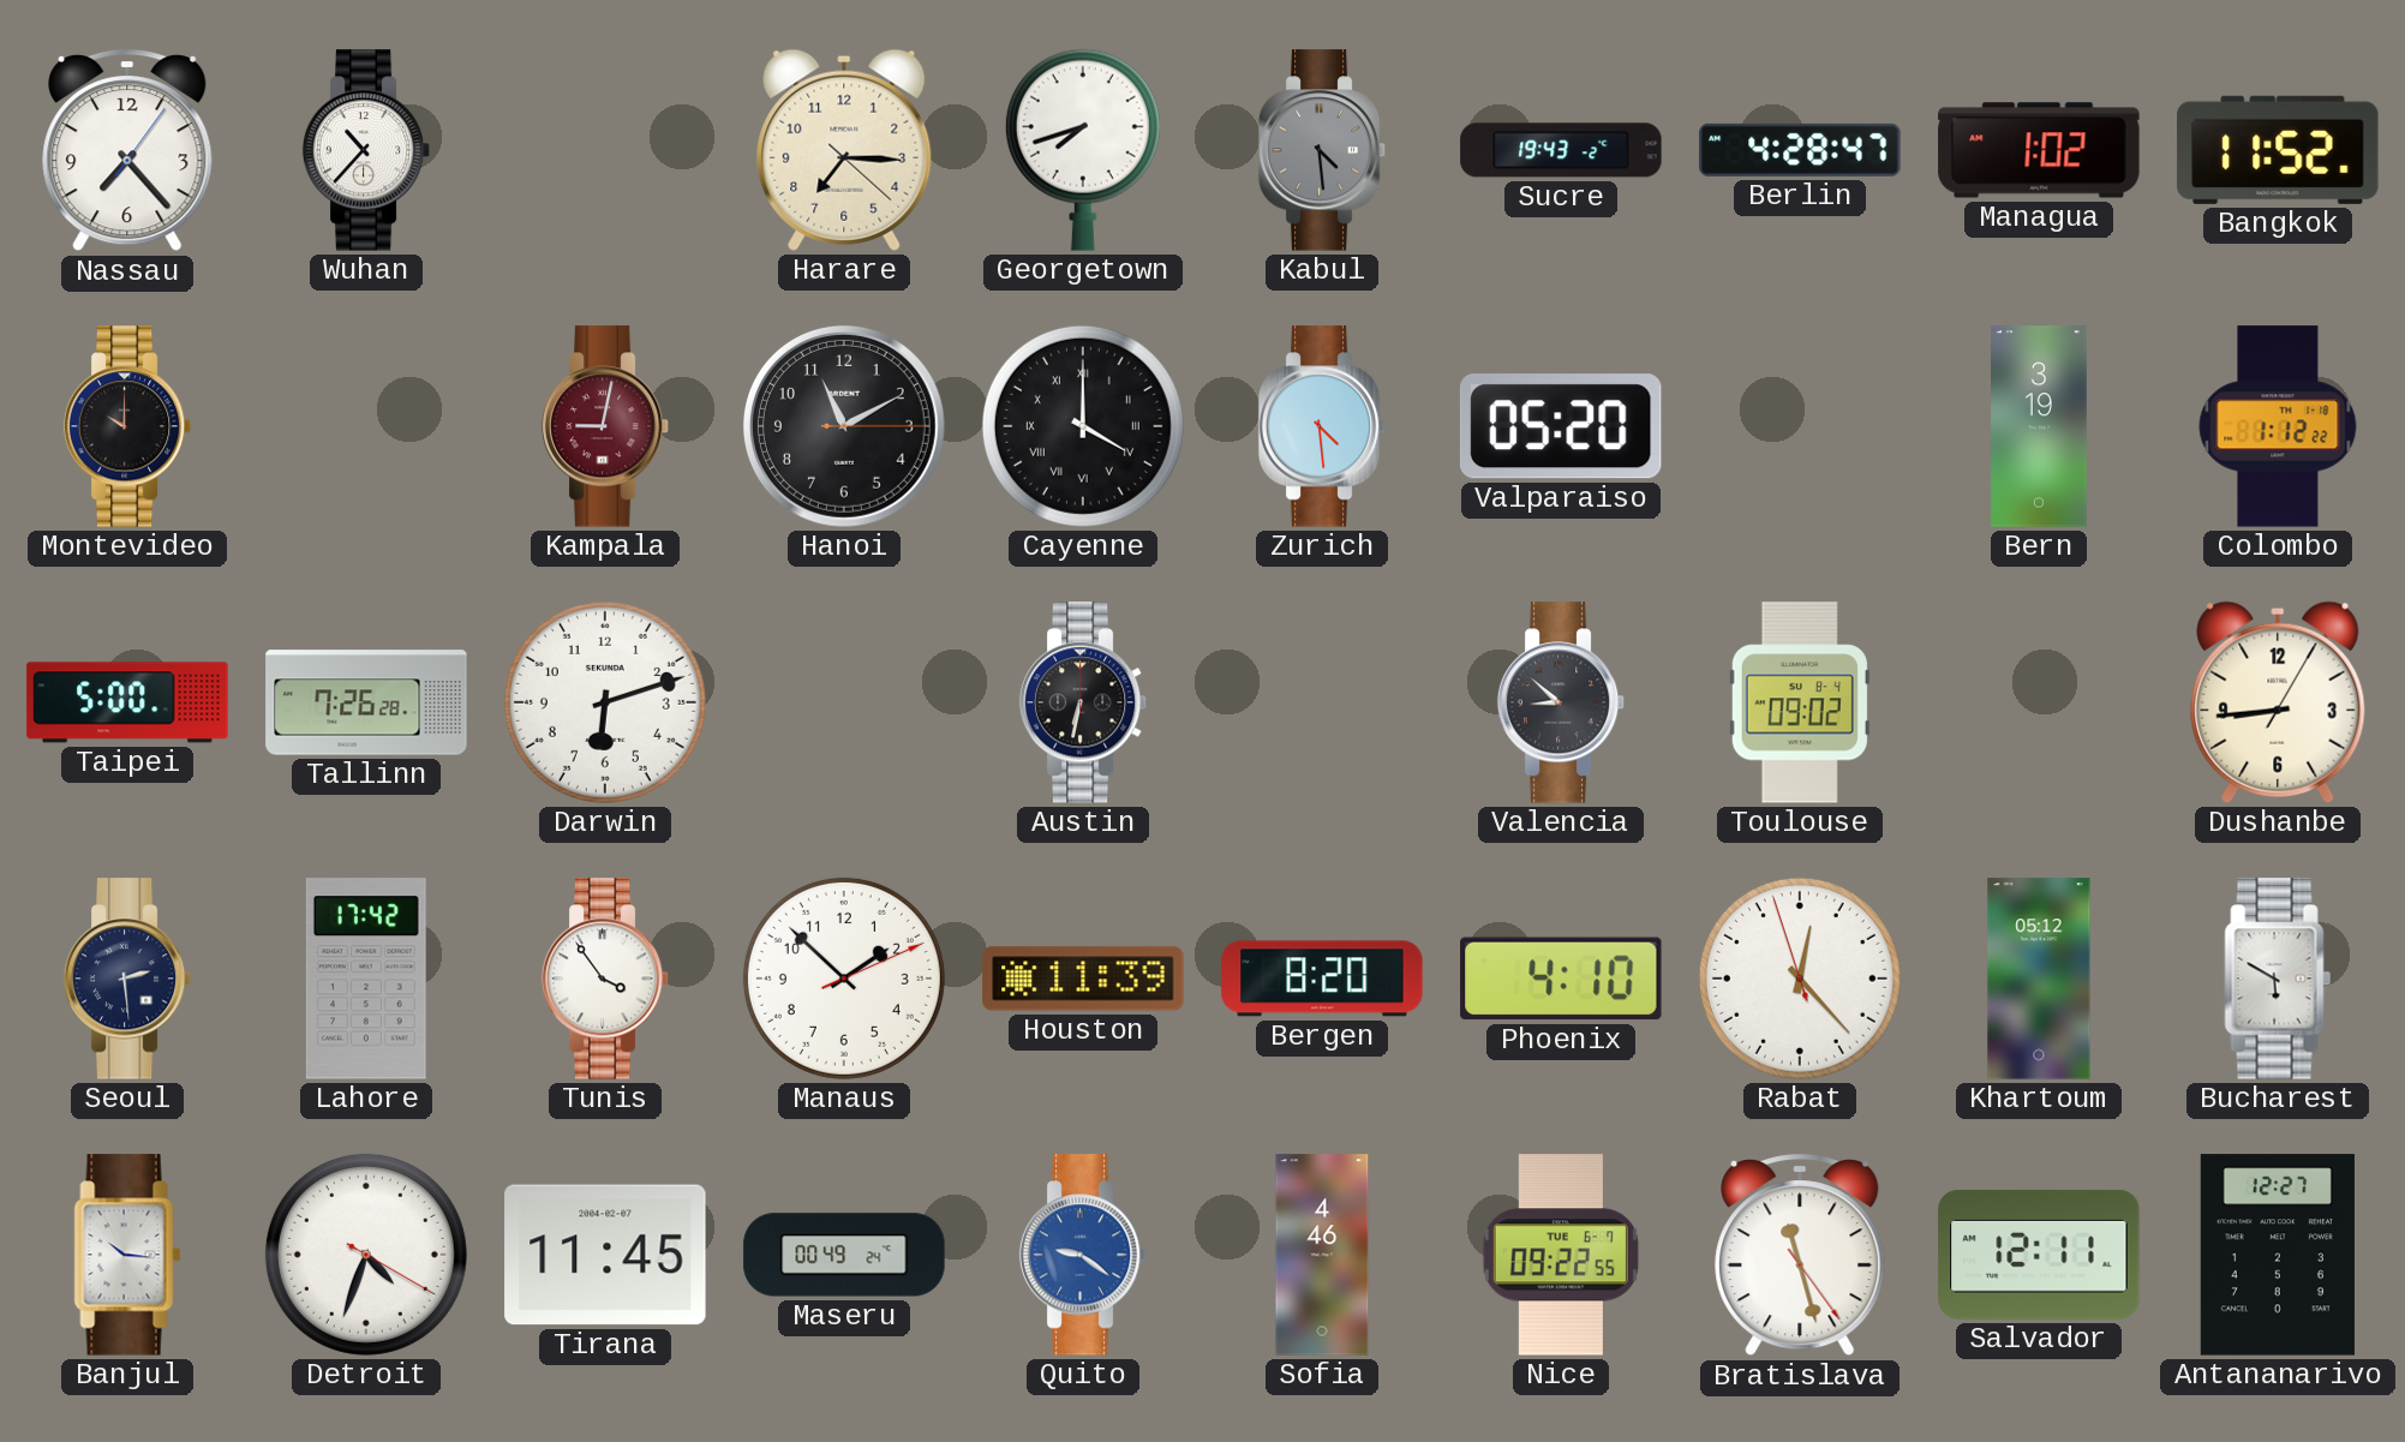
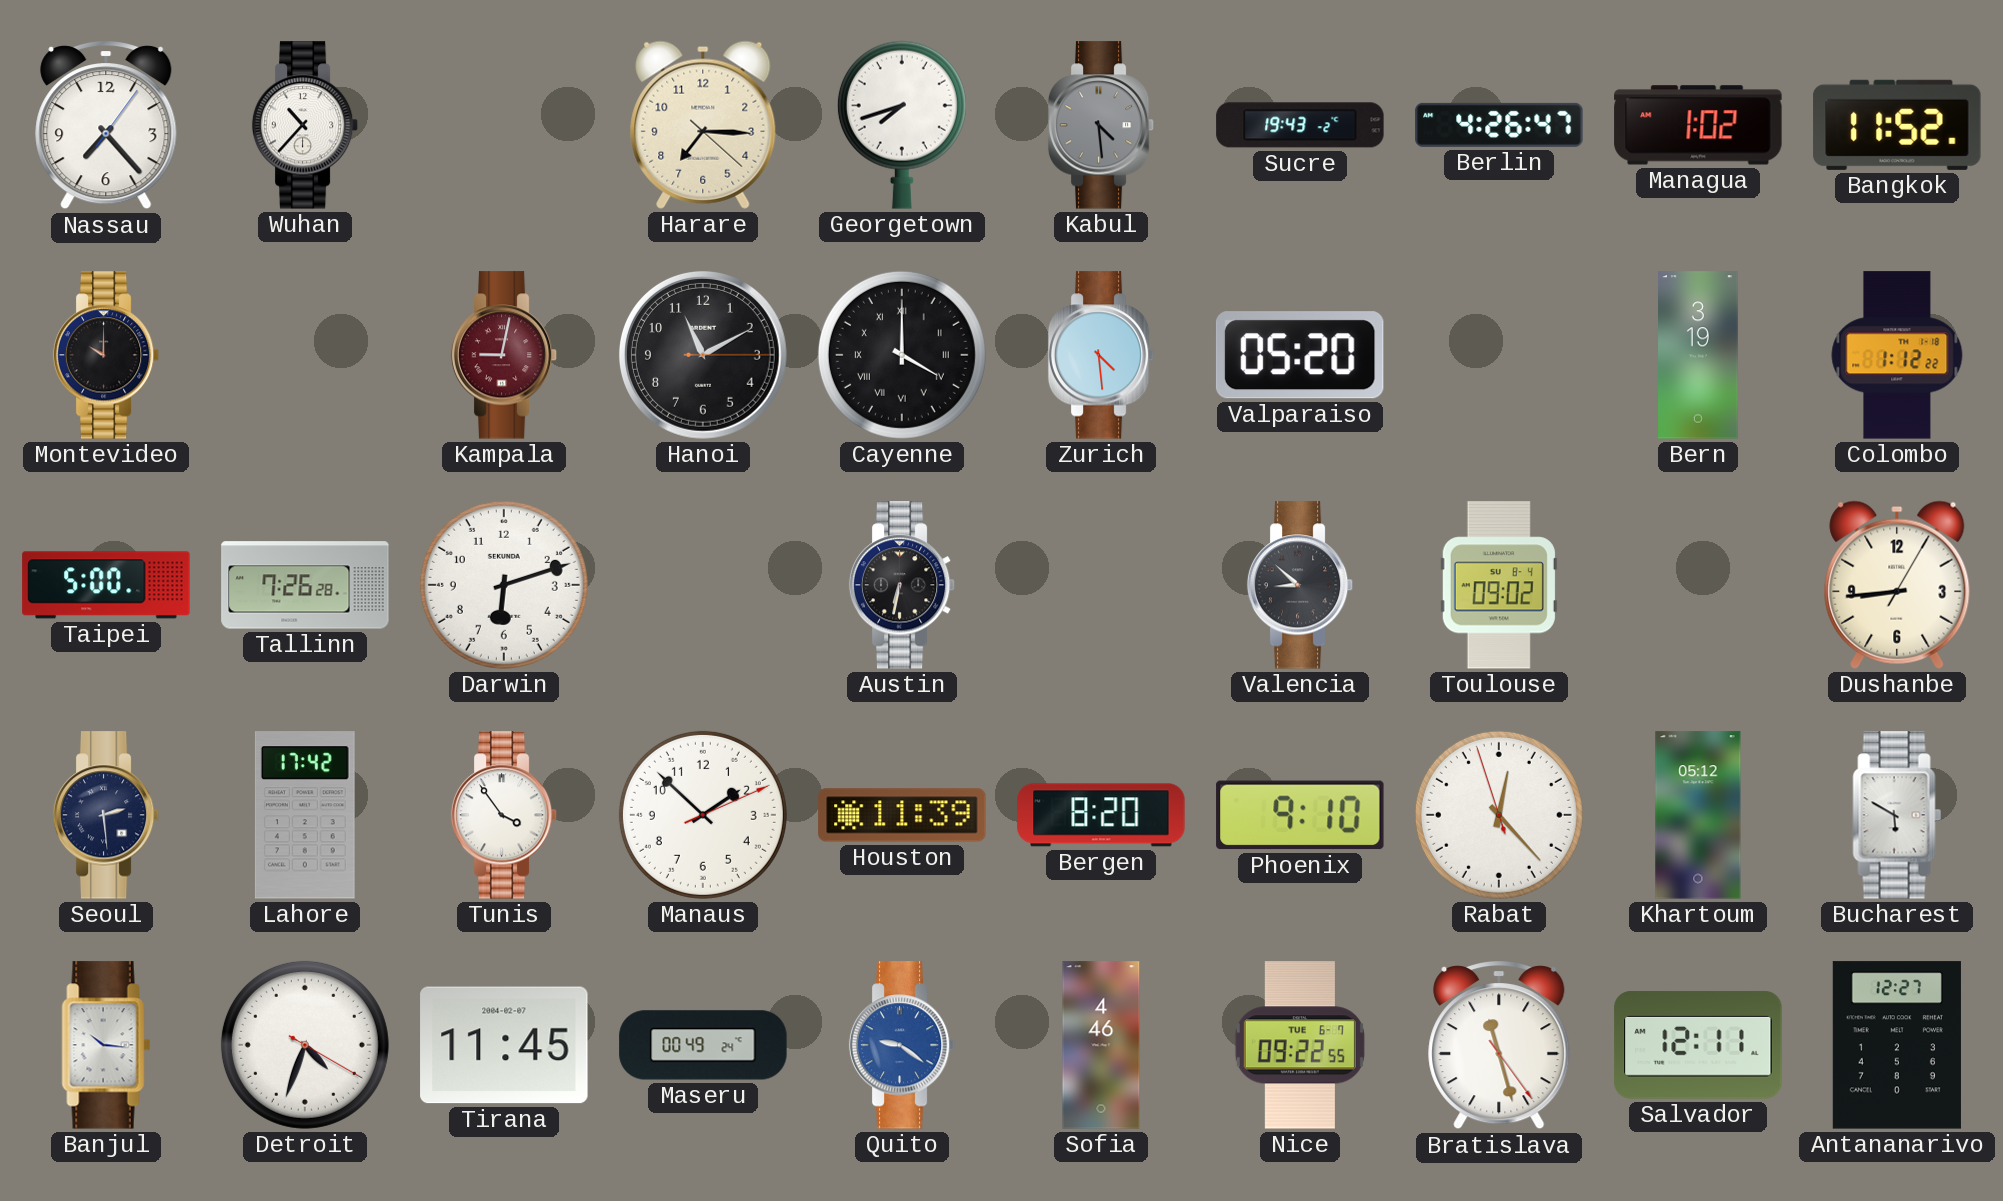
Berlin: 4:28 -> 4:26
Phoenix: 4:10 -> 9:10
